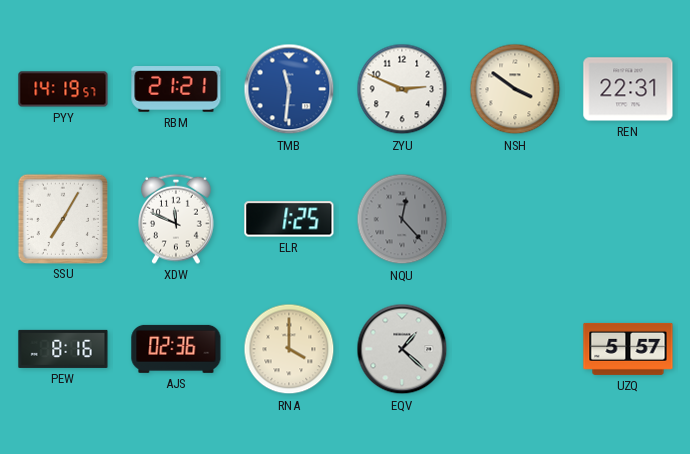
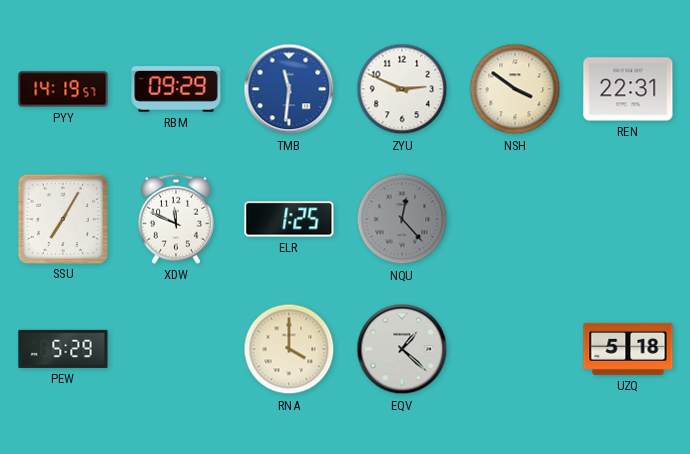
RBM: 21:21 -> 09:29
PEW: 8:16 -> 5:29
AJS: 02:36 -> none
UZQ: 5:57 -> 5:18
